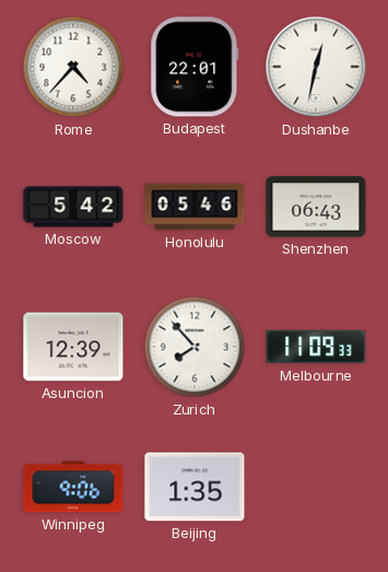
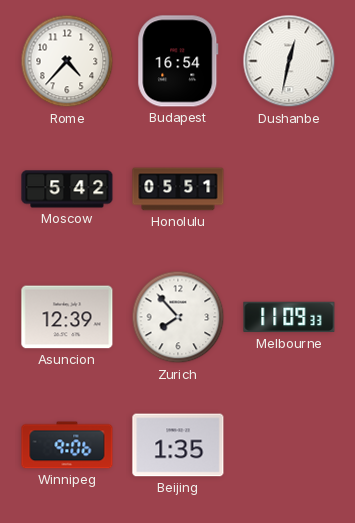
Budapest: 22:01 -> 16:54
Honolulu: 05:46 -> 05:51
Shenzhen: 06:43 -> none
